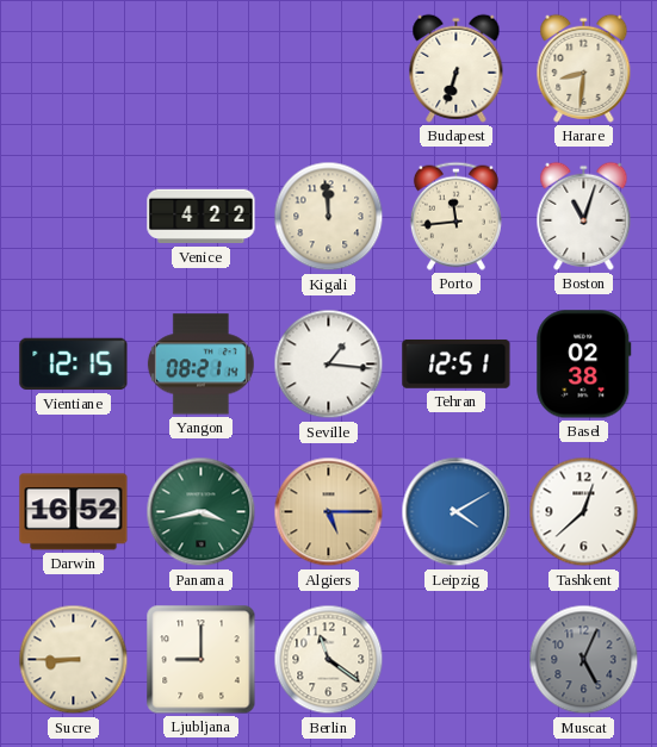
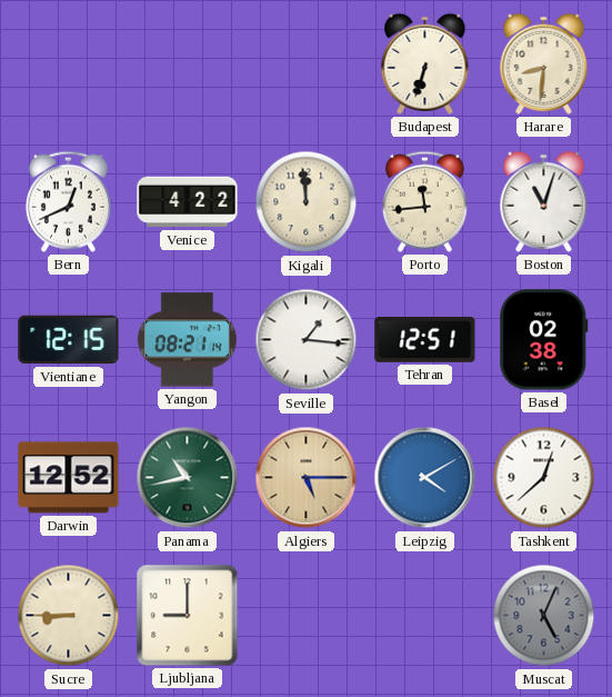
Bern: none -> 12:41
Darwin: 16:52 -> 12:52
Panama: 3:43 -> 10:43
Berlin: 11:21 -> none
